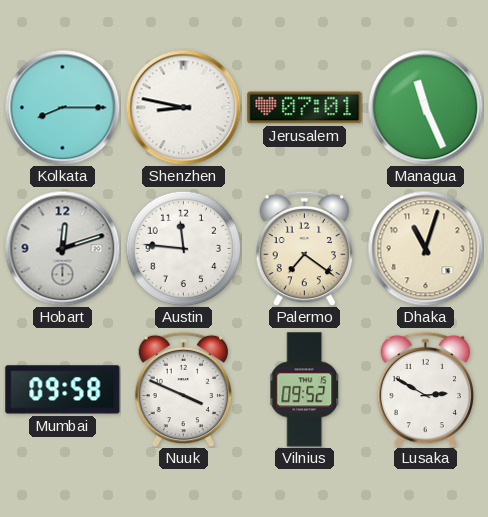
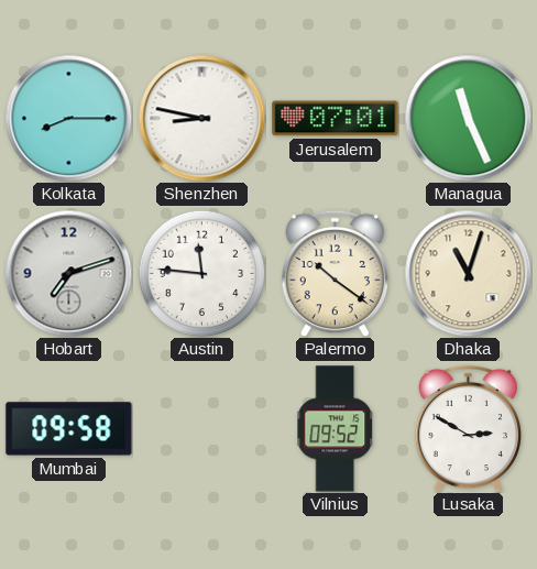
Hobart: 12:12 -> 7:12
Palermo: 7:21 -> 10:21
Nuuk: 3:49 -> none
